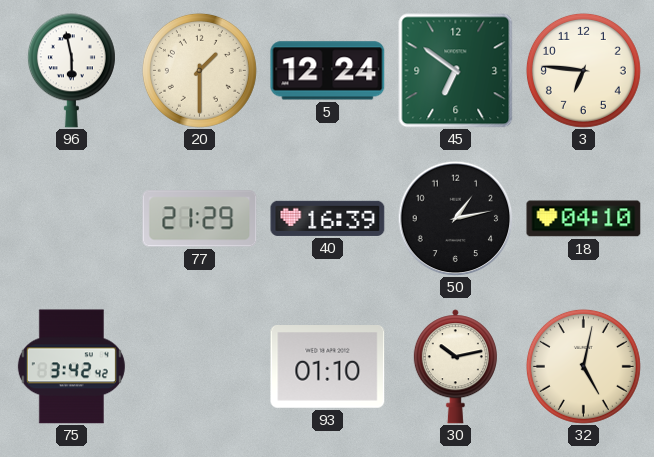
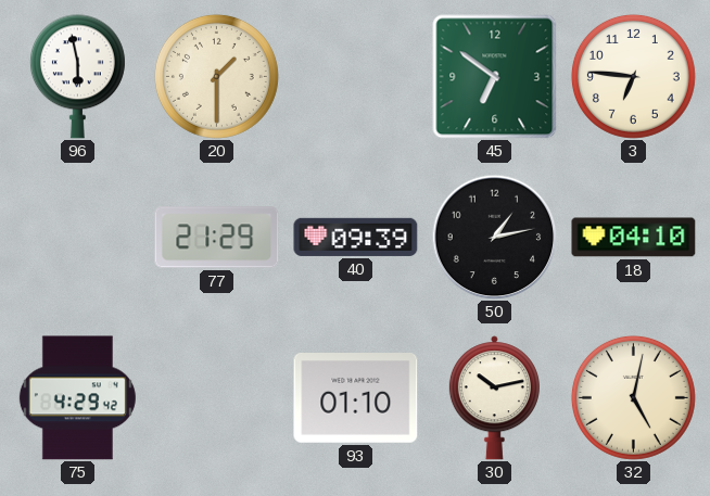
5: 12:24 -> none
40: 16:39 -> 09:39
75: 3:42 -> 4:29
